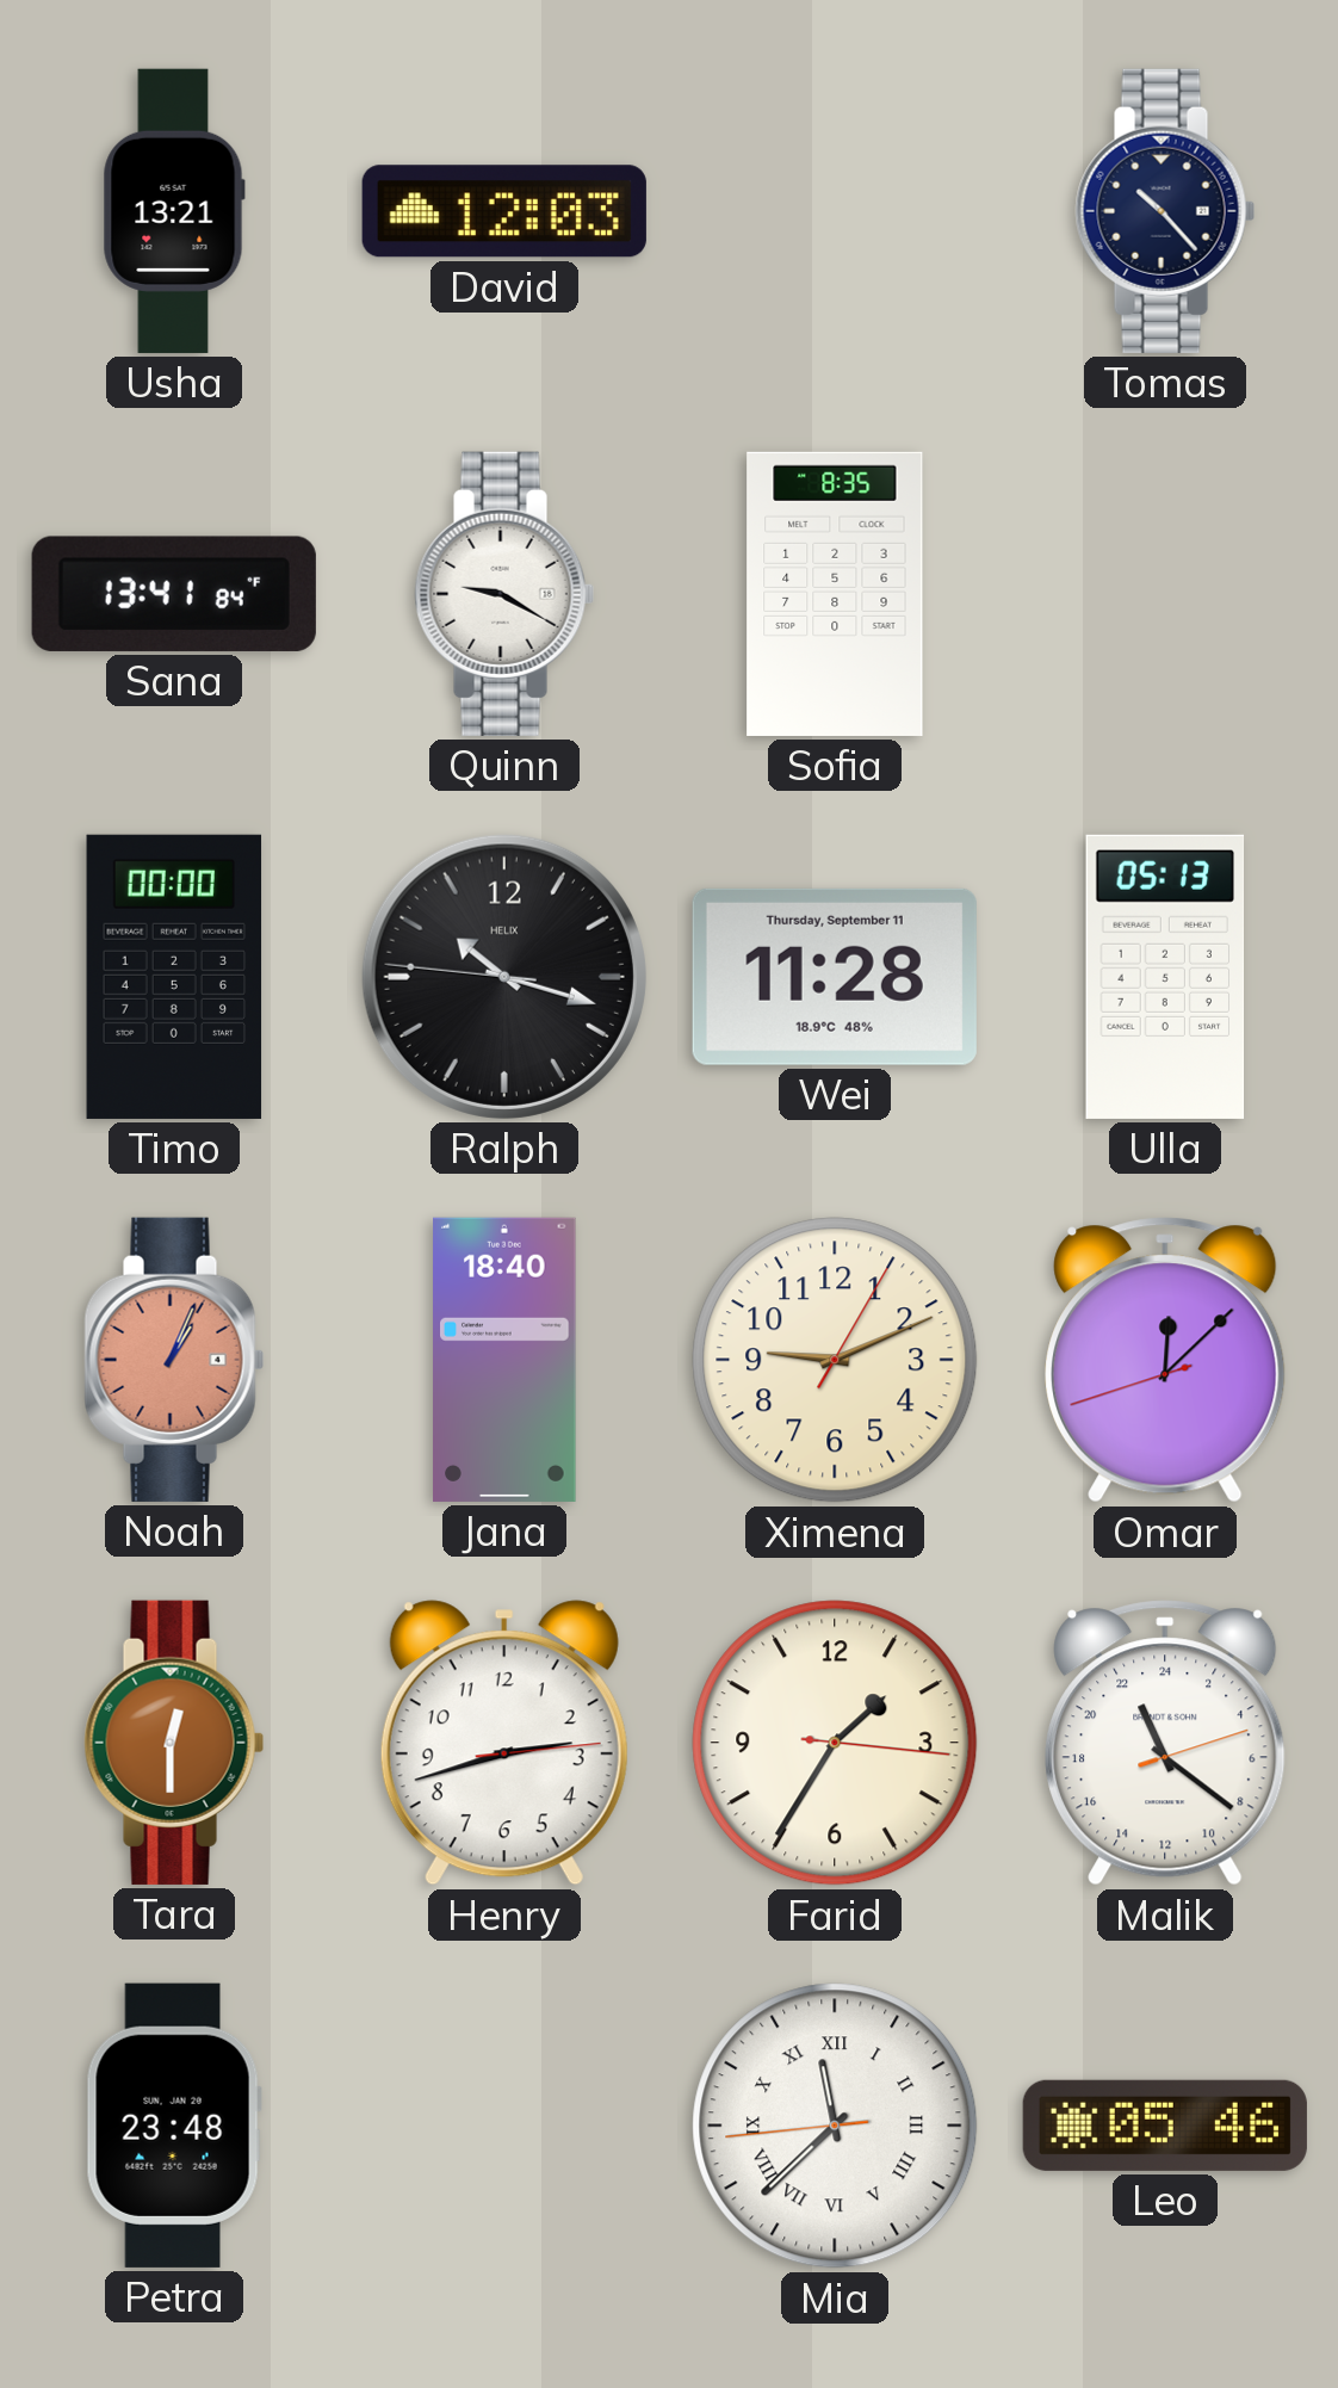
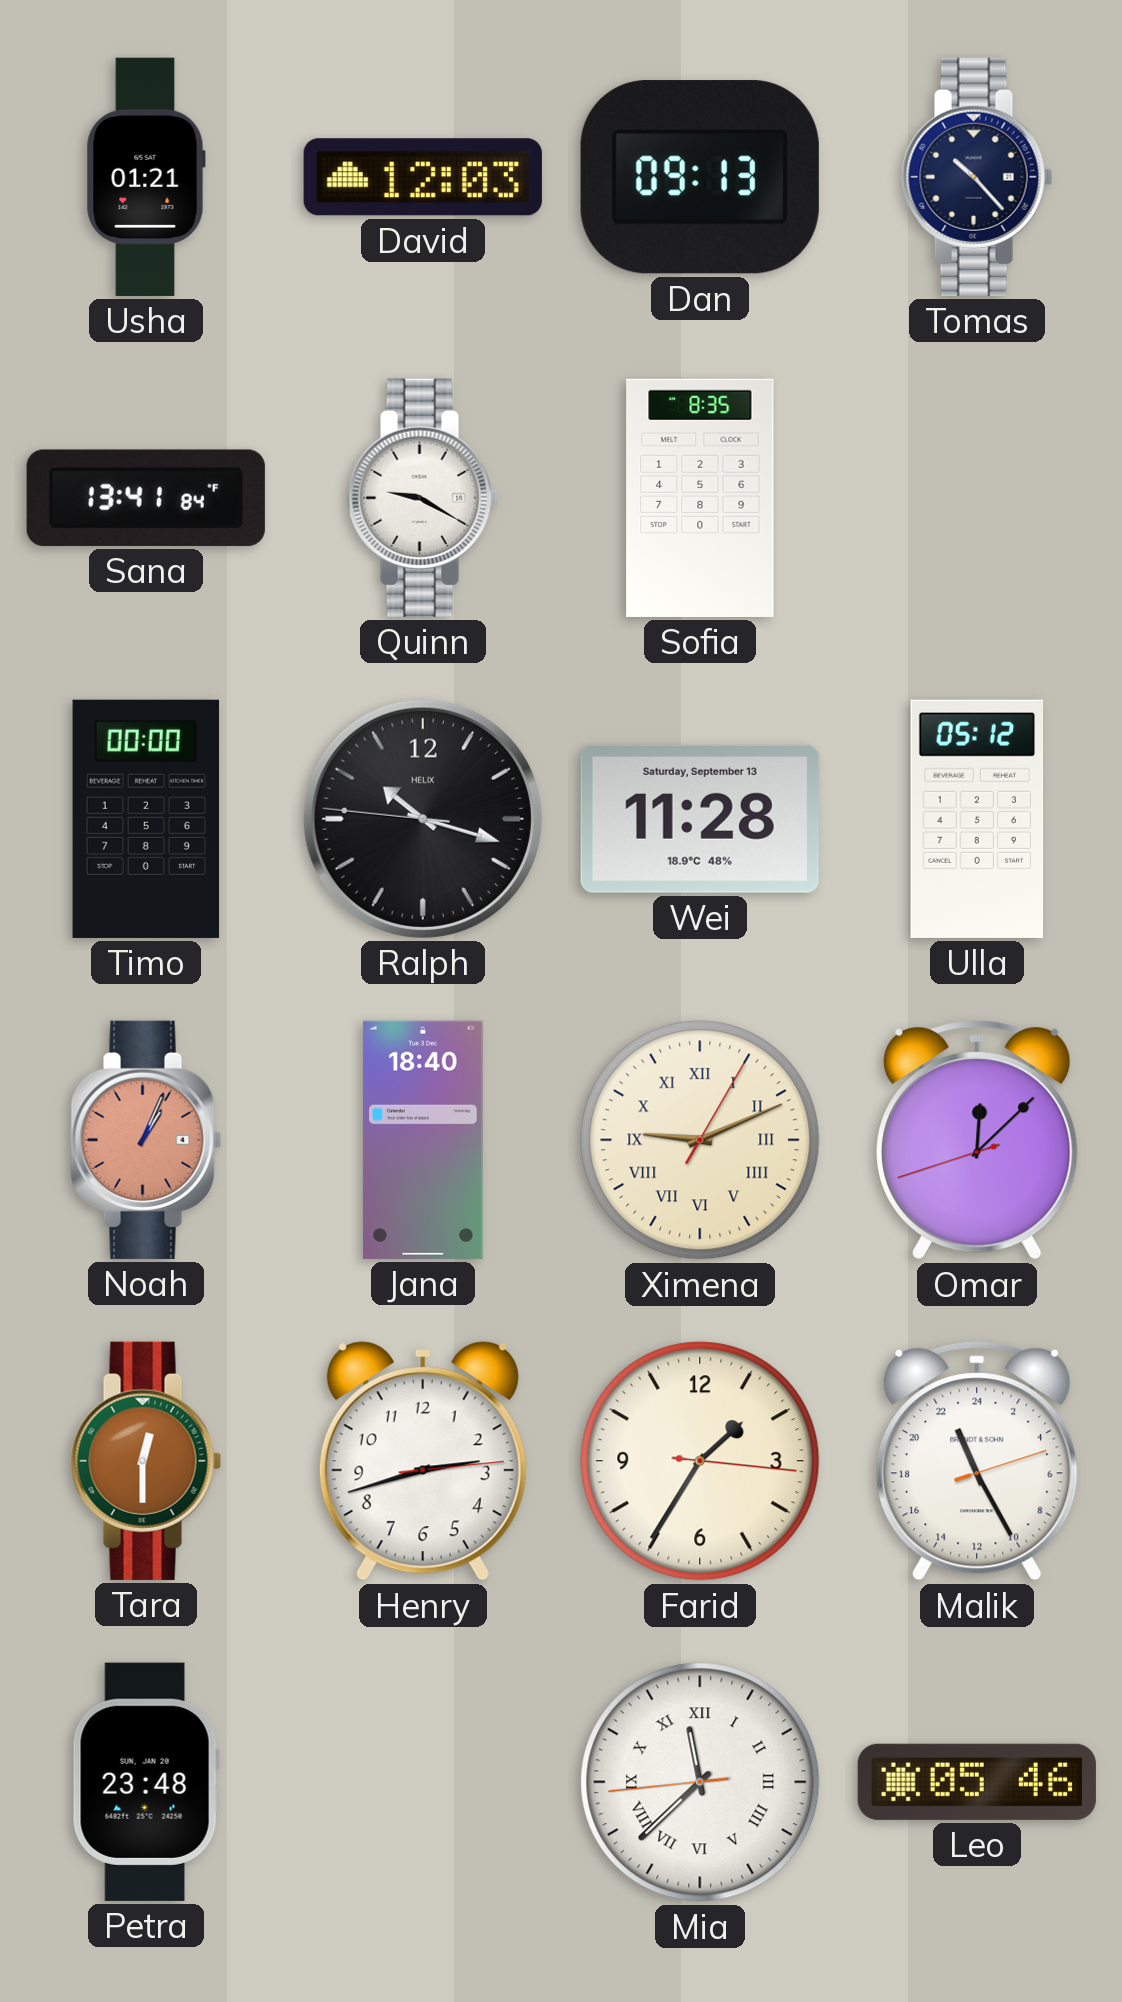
Usha: 13:21 -> 01:21
Dan: none -> 09:13
Wei date: Thursday, September 11 -> Saturday, September 13
Ulla: 05:13 -> 05:12
Ximena numerals: Arabic -> Roman
Malik: 22:21 -> 22:25
